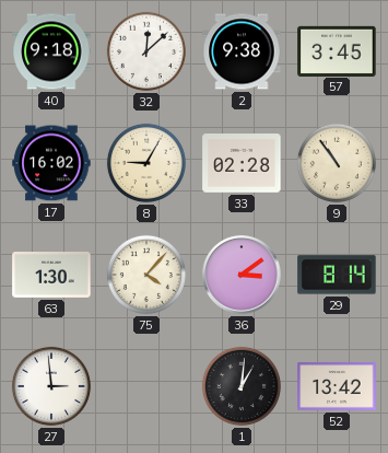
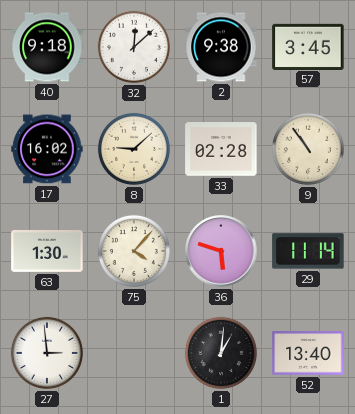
8: 9:05 -> 9:08
36: 3:09 -> 5:48
29: 8:14 -> 11:14
52: 13:42 -> 13:40
